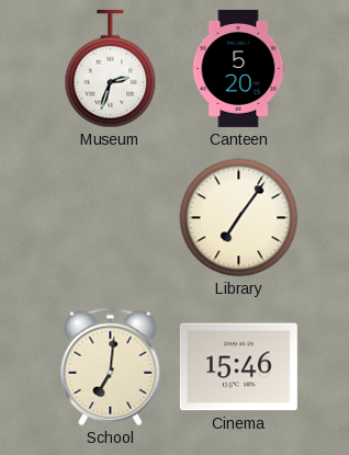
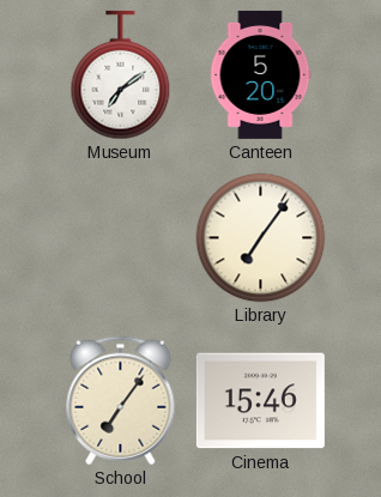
Museum: 2:33 -> 7:09
School: 7:01 -> 7:06
